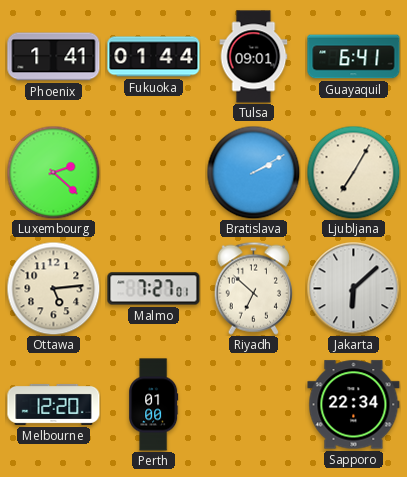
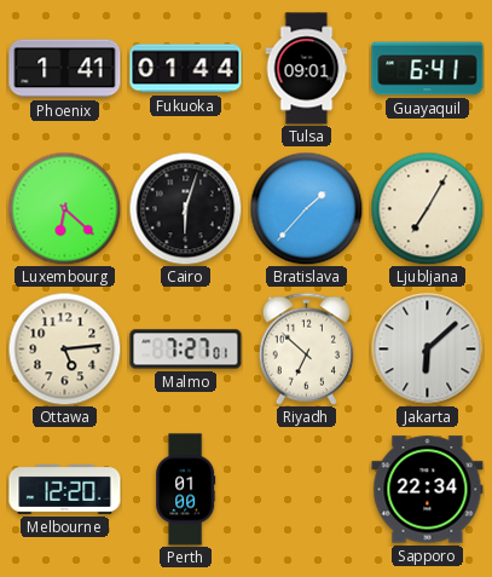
Luxembourg: 2:22 -> 6:22
Cairo: none -> 6:03
Bratislava: 2:10 -> 1:37
